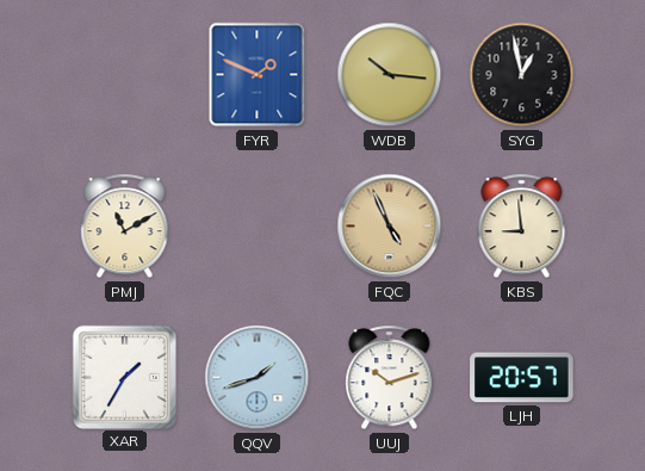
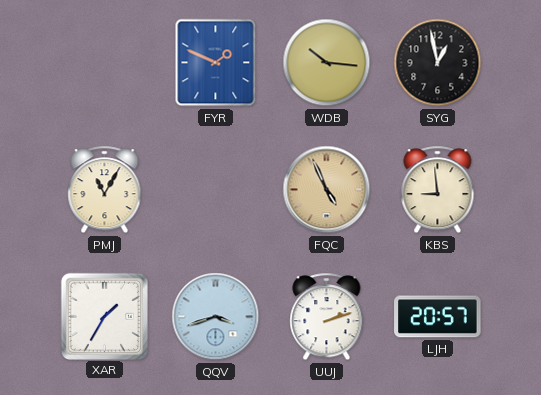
PMJ: 11:10 -> 11:05
QQV: 1:42 -> 3:42
UUJ: 10:12 -> 2:12
